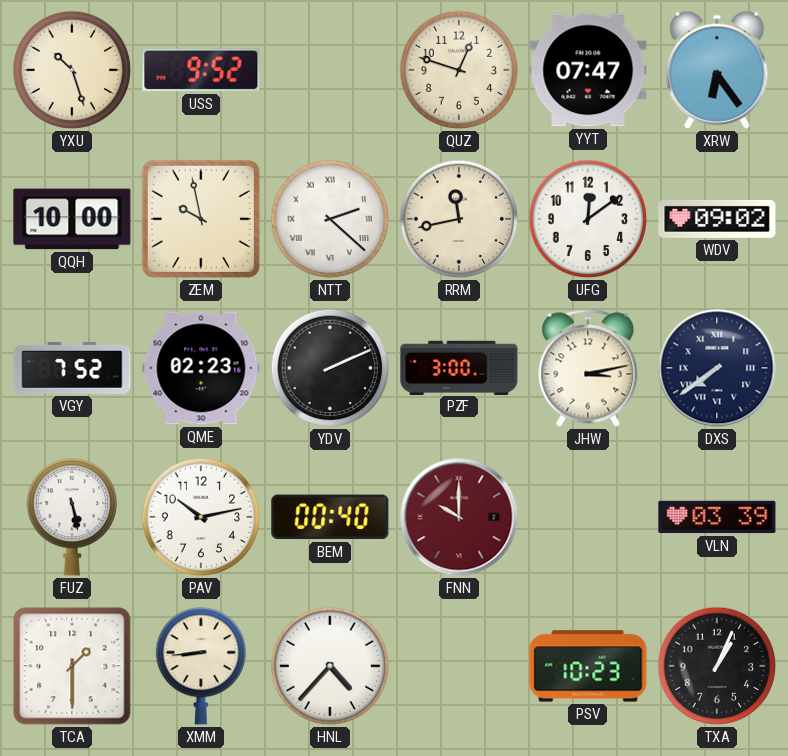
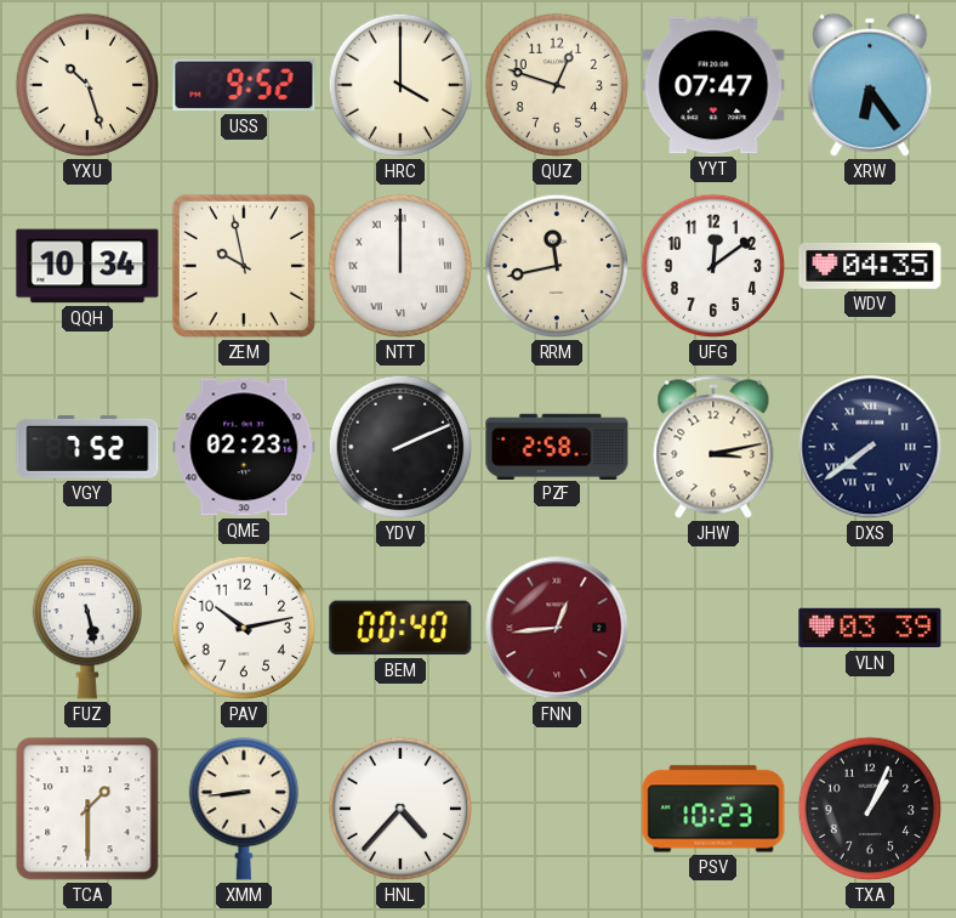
HRC: none -> 4:00
QQH: 10:00 -> 10:34
NTT: 2:22 -> 12:00
WDV: 09:02 -> 04:35
PZF: 3:00 -> 2:58
FNN: 10:00 -> 12:44
